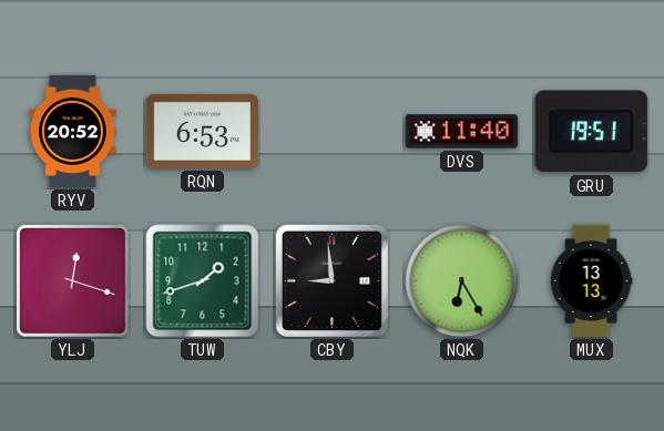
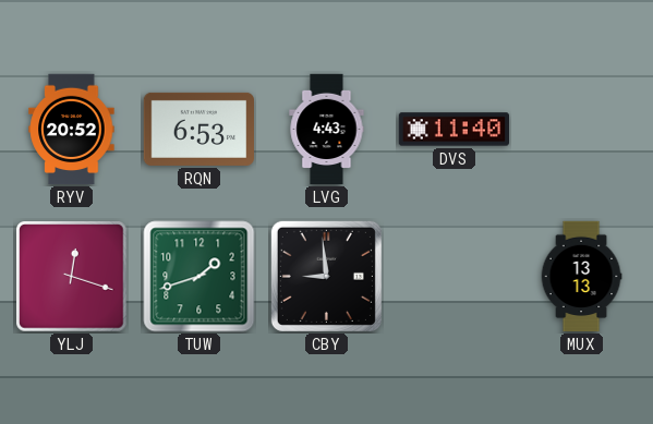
LVG: none -> 4:43
GRU: 19:51 -> none
NQK: 6:25 -> none
